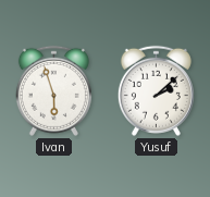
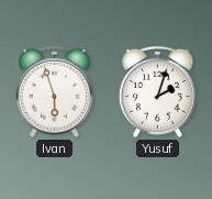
Yusuf: 2:08 -> 2:03
